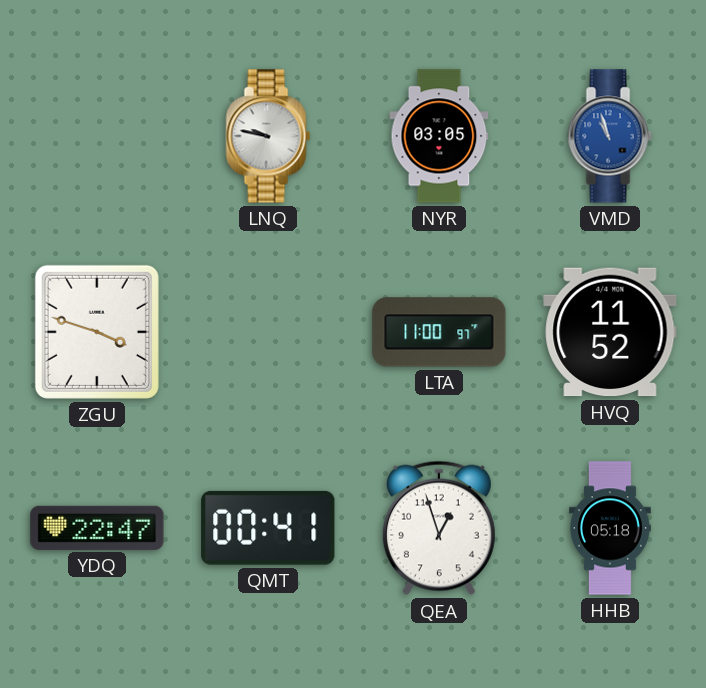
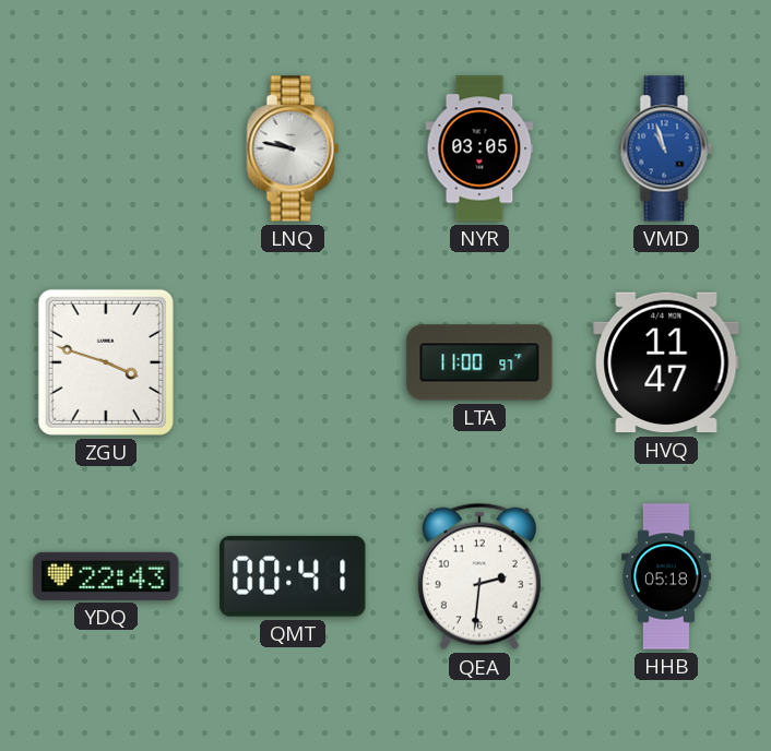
HVQ: 11:52 -> 11:47
YDQ: 22:47 -> 22:43
QEA: 12:57 -> 2:31
